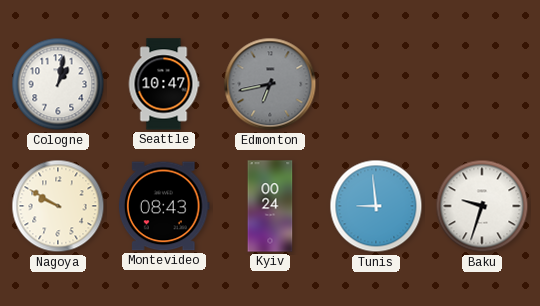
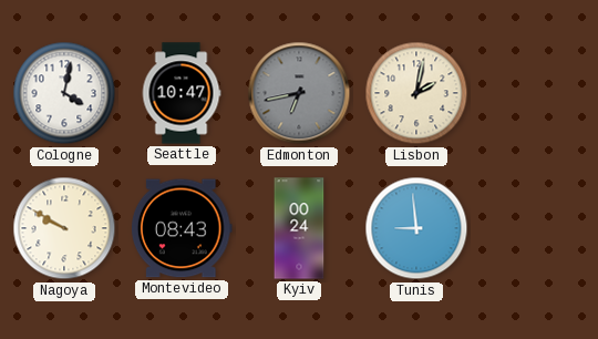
Cologne: 1:02 -> 4:02
Lisbon: none -> 2:02
Baku: 9:33 -> none
